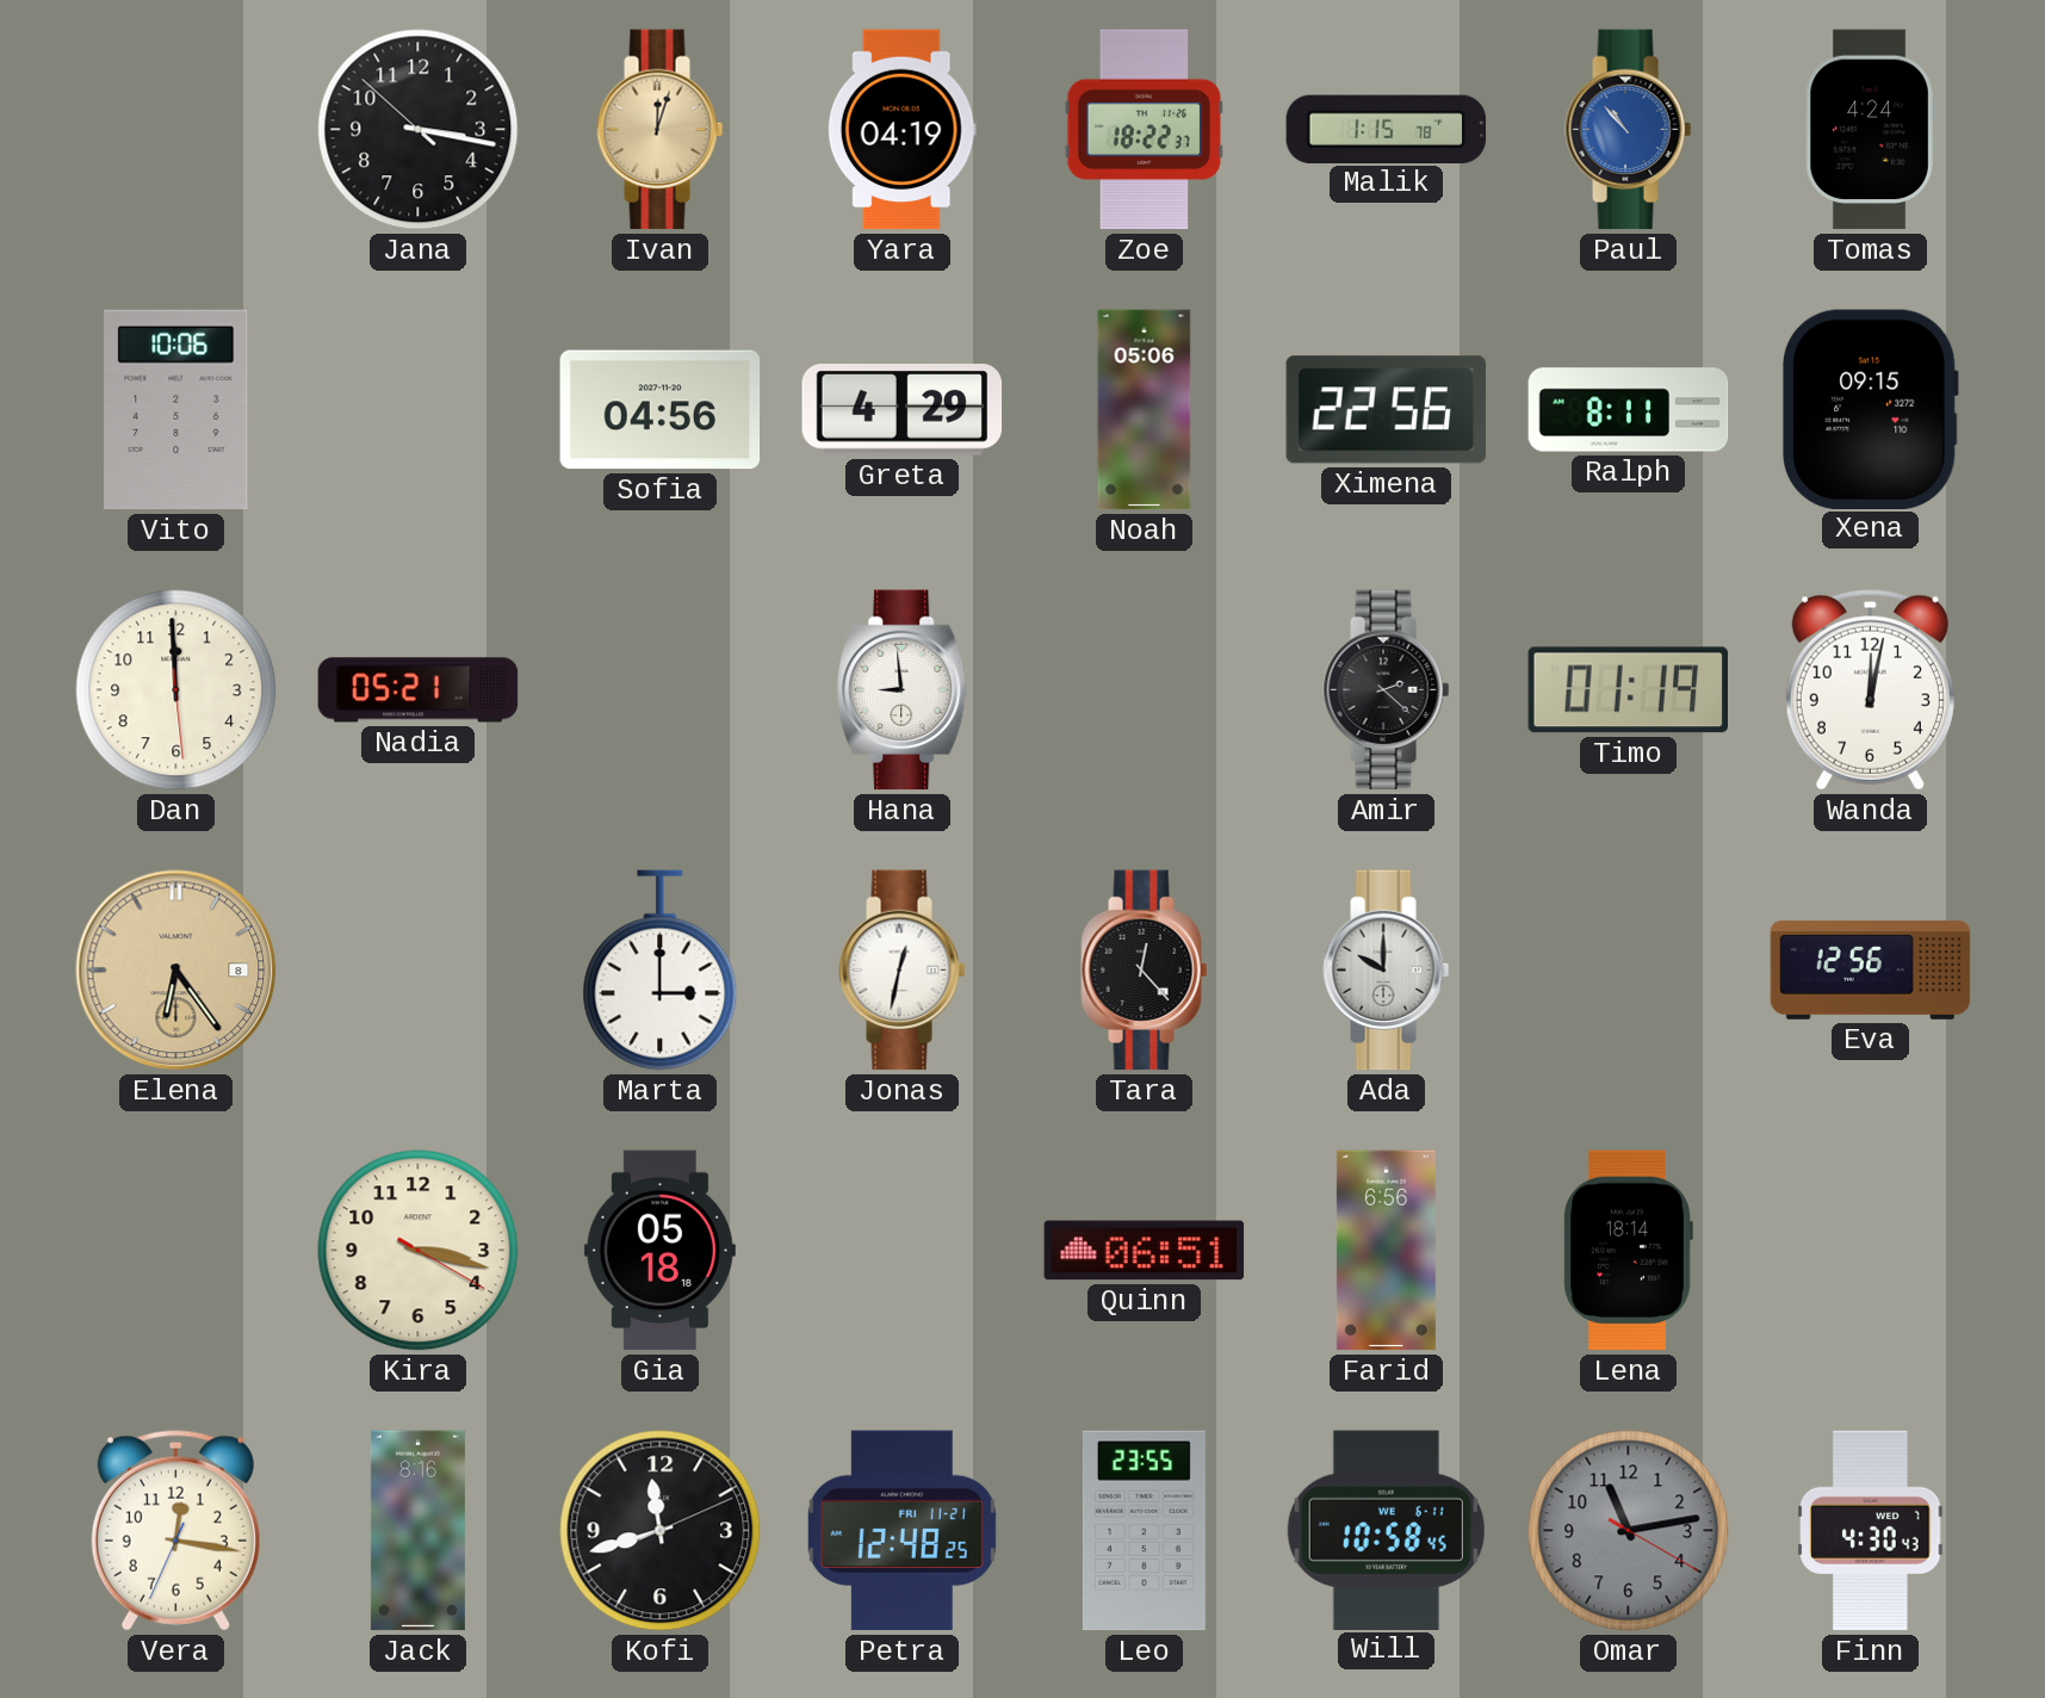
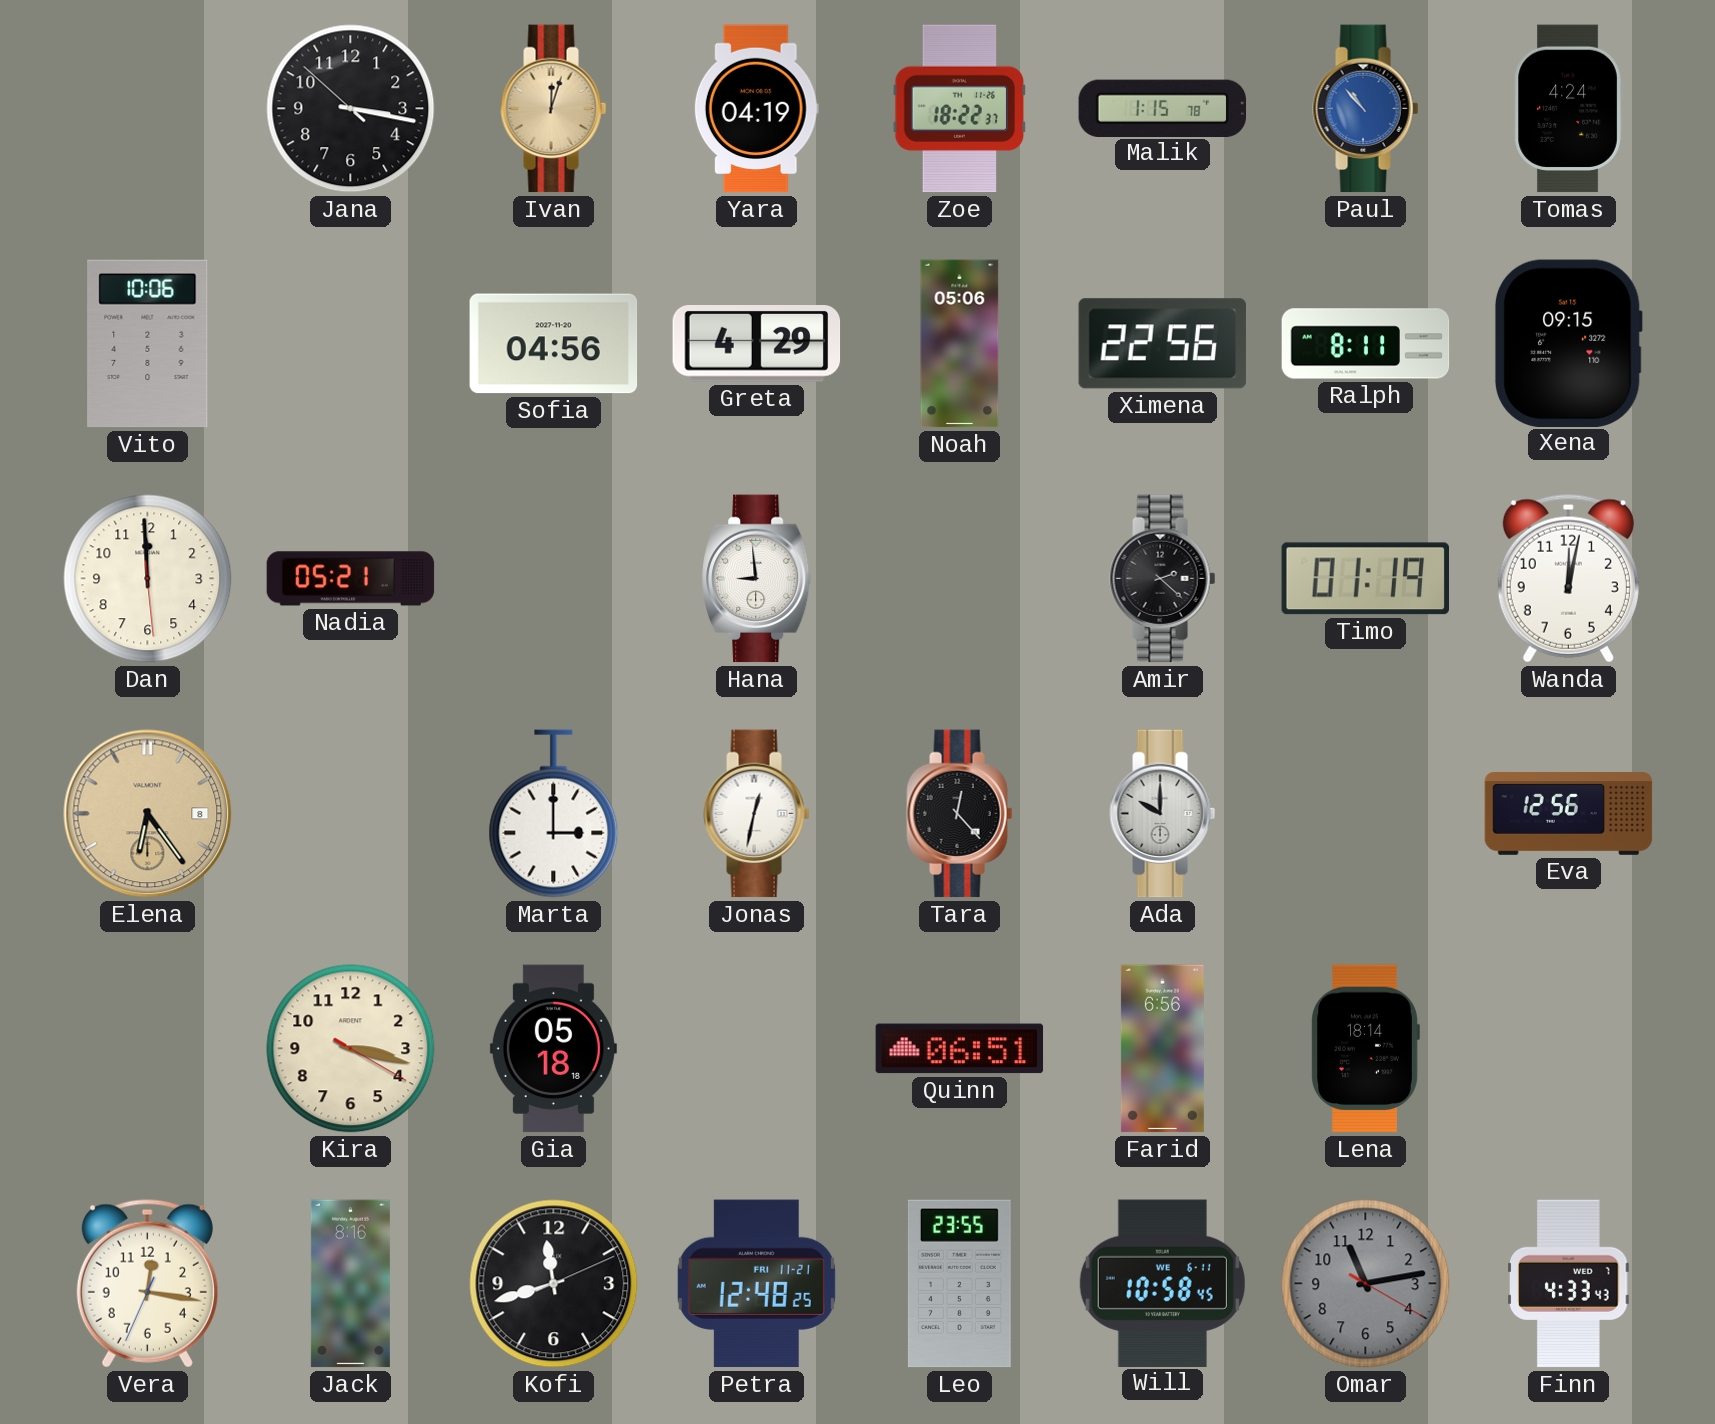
Finn: 4:30 -> 4:33
